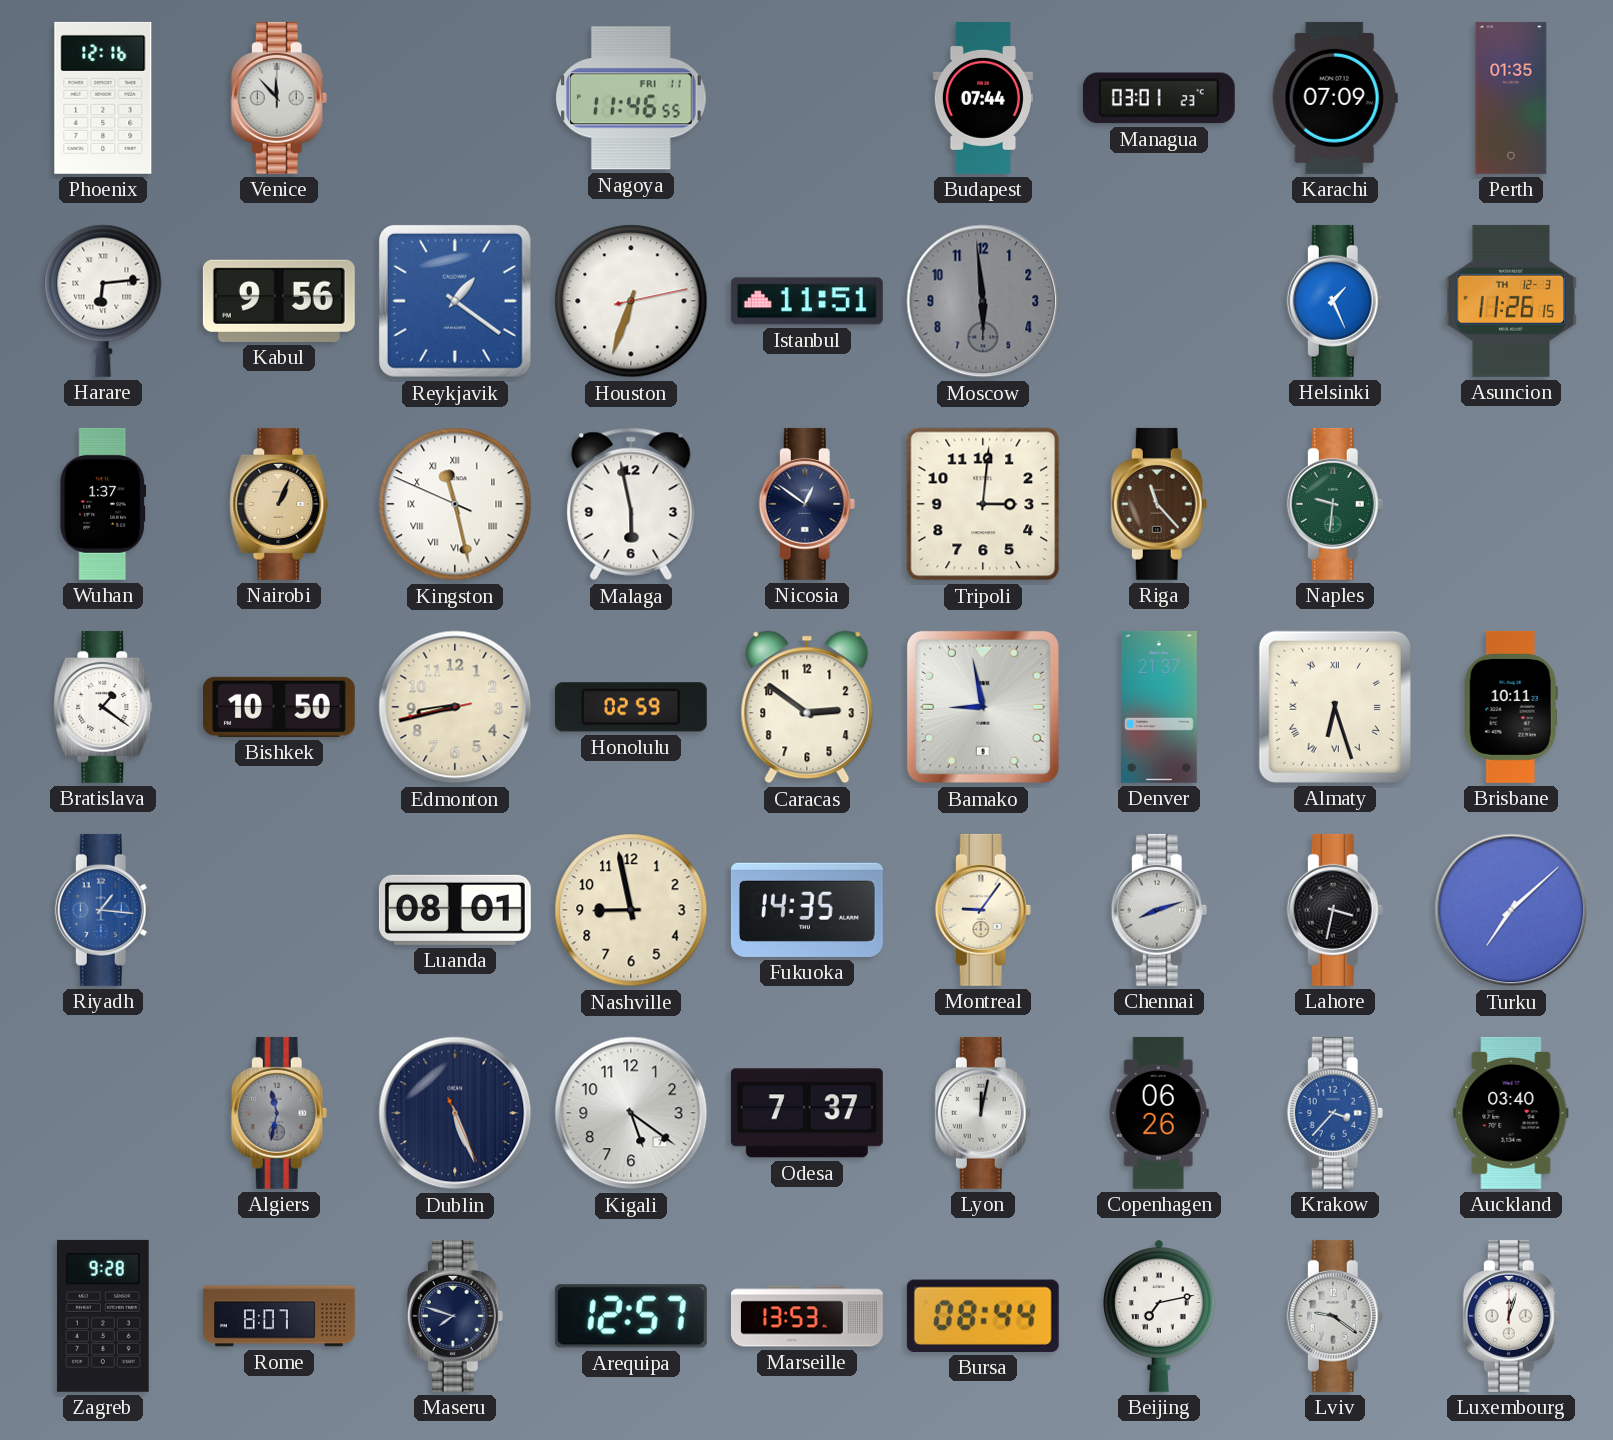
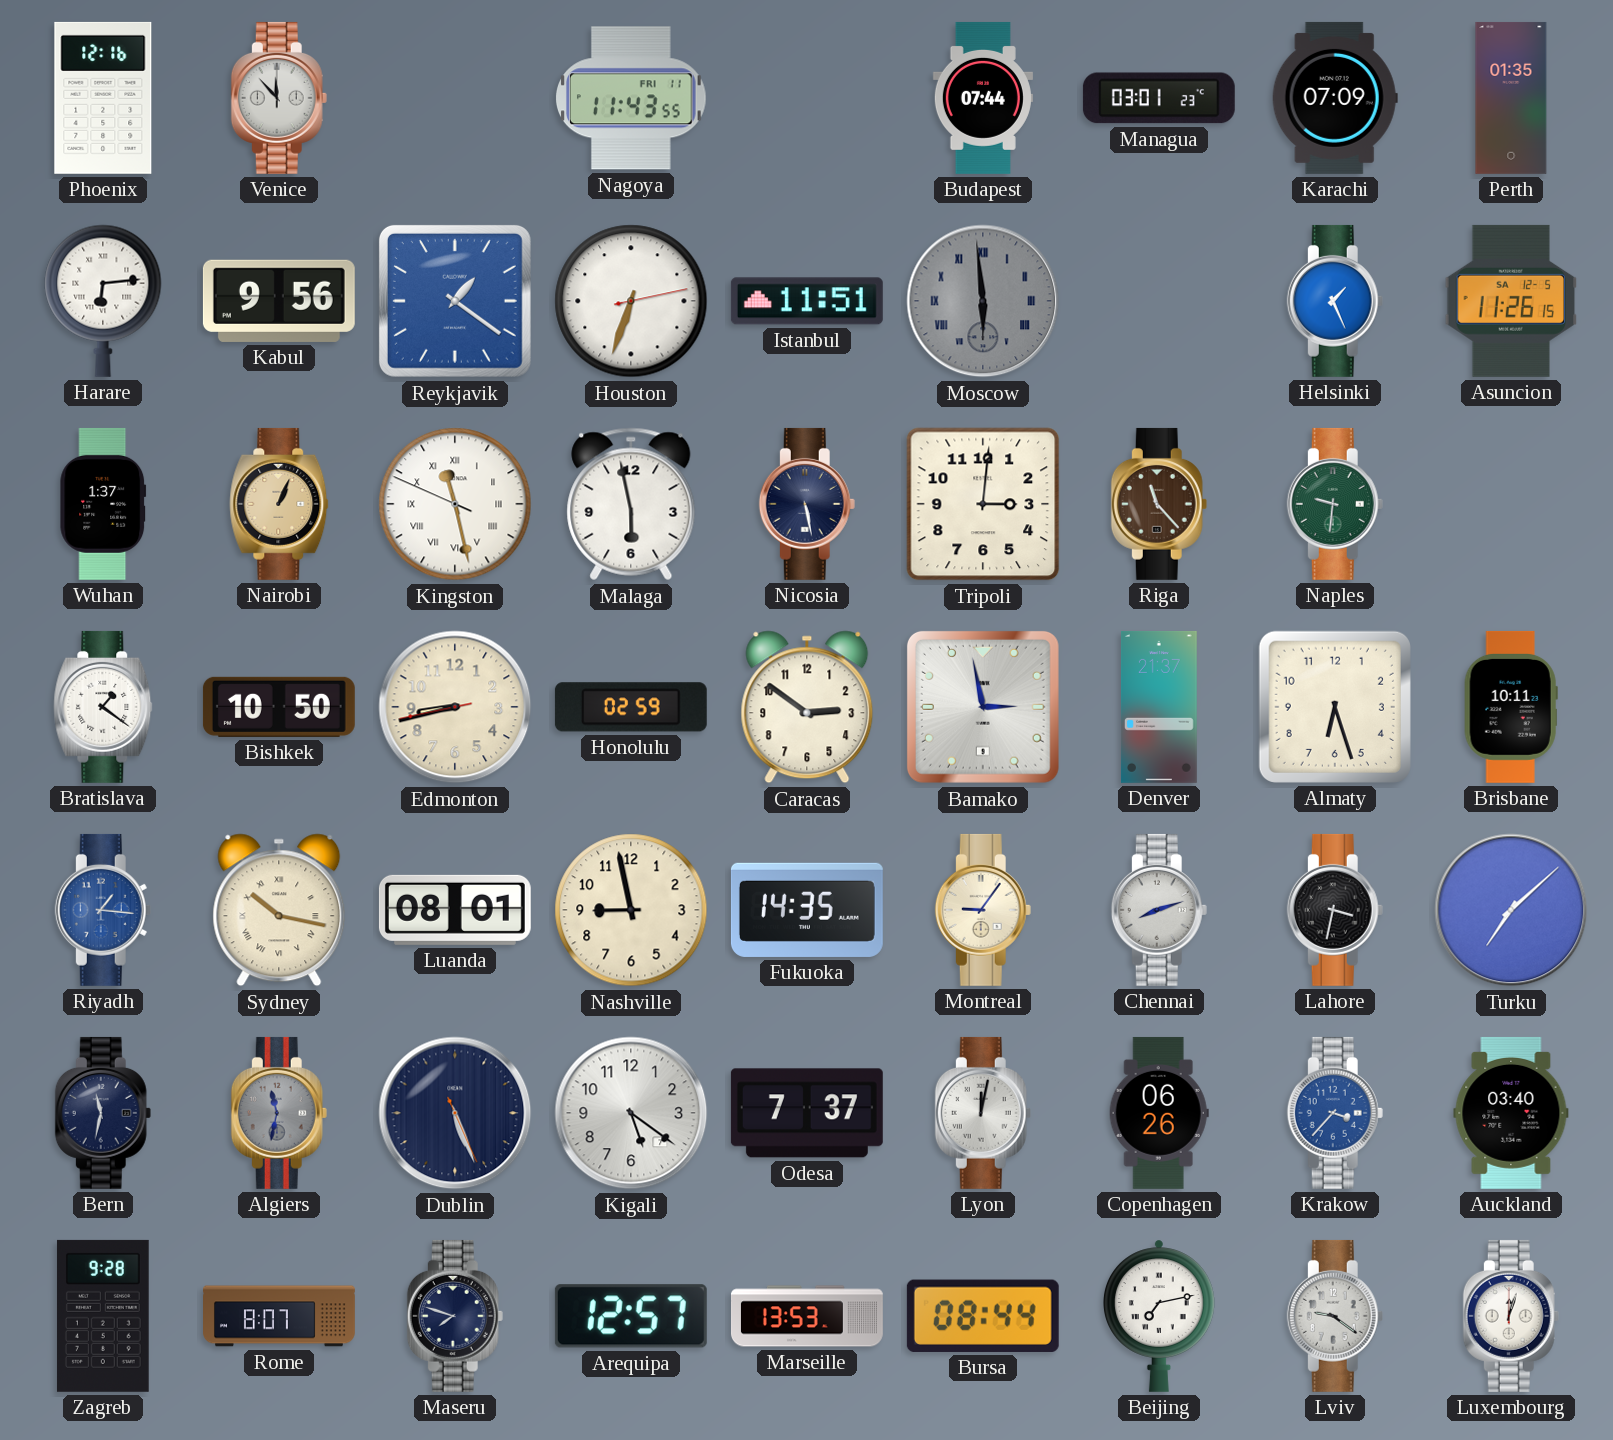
Nagoya: 11:46 -> 11:43
Moscow numerals: Arabic -> Roman
Asuncion date: TH 12-3 -> SA 12-5
Nicosia: 12:51 -> 5:28
Bamako: 8:58 -> 2:58
Almaty numerals: Roman -> Arabic
Sydney: none -> 10:17
Bern: none -> 11:32
